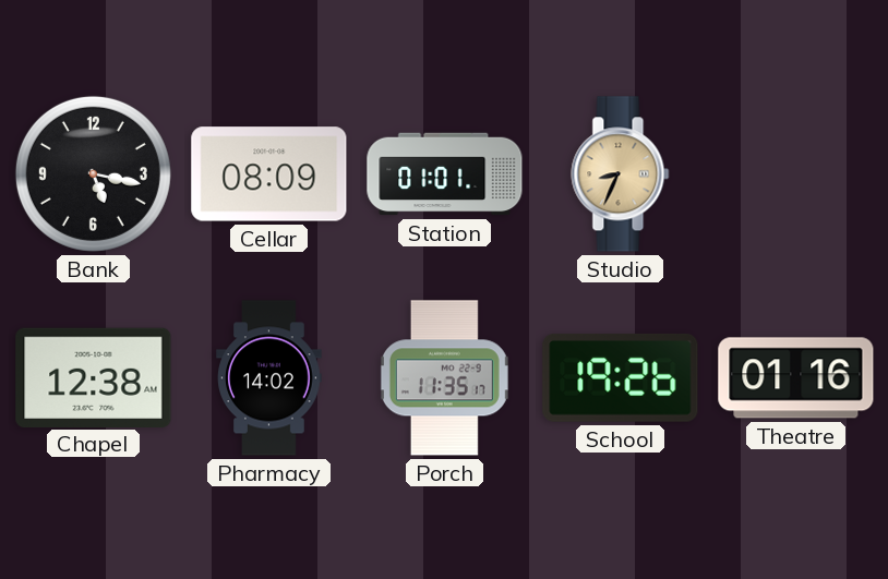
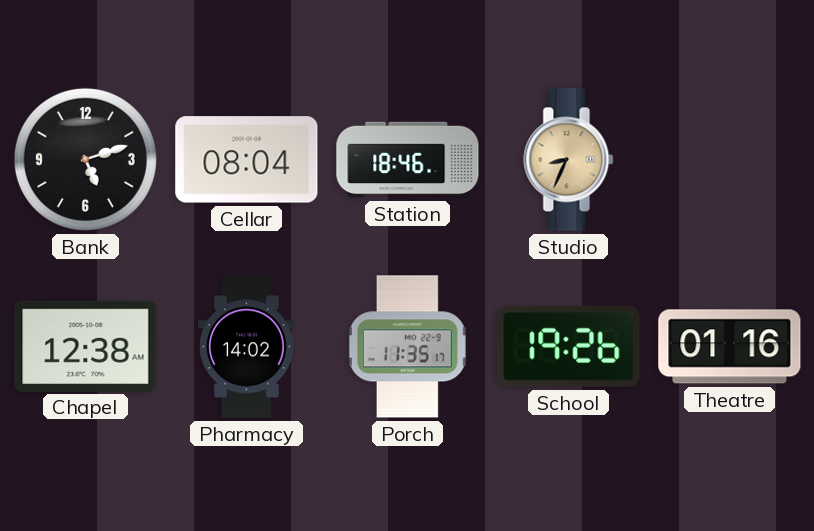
Bank: 5:17 -> 5:12
Cellar: 08:09 -> 08:04
Station: 01:01 -> 18:46
